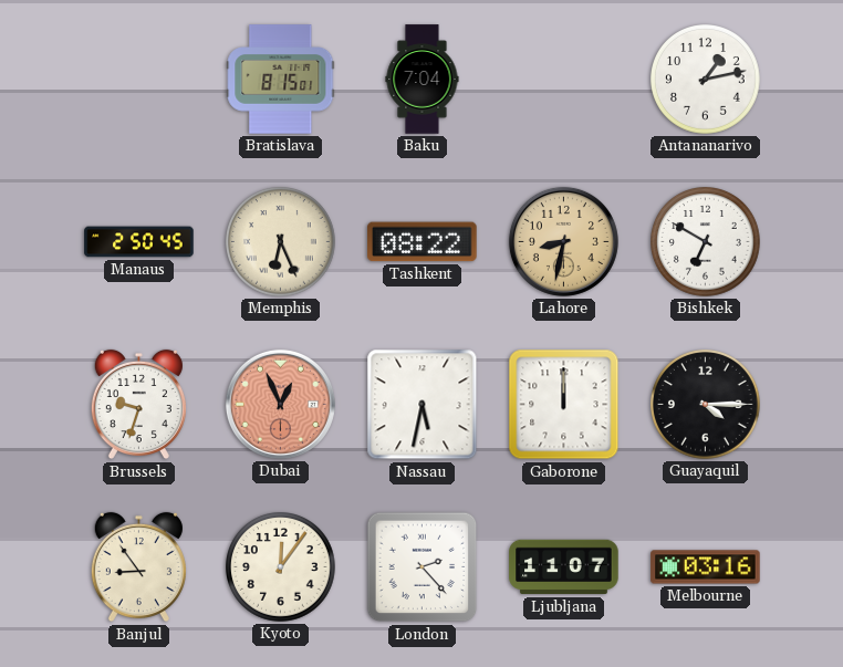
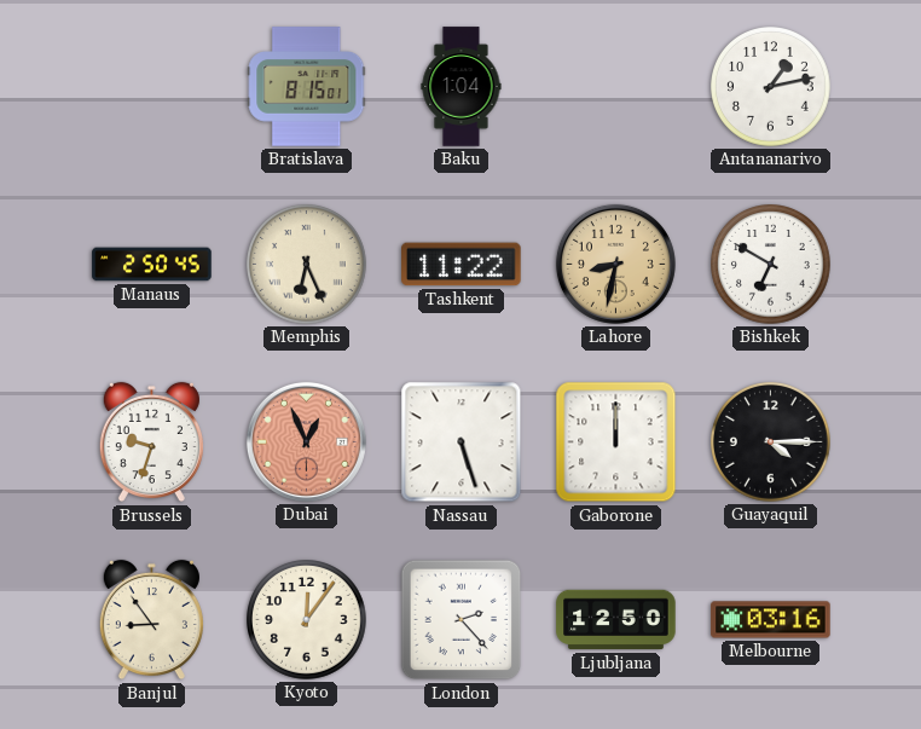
Baku: 7:04 -> 1:04
Tashkent: 08:22 -> 11:22
Nassau: 5:32 -> 5:27
Ljubljana: 11:07 -> 12:50
